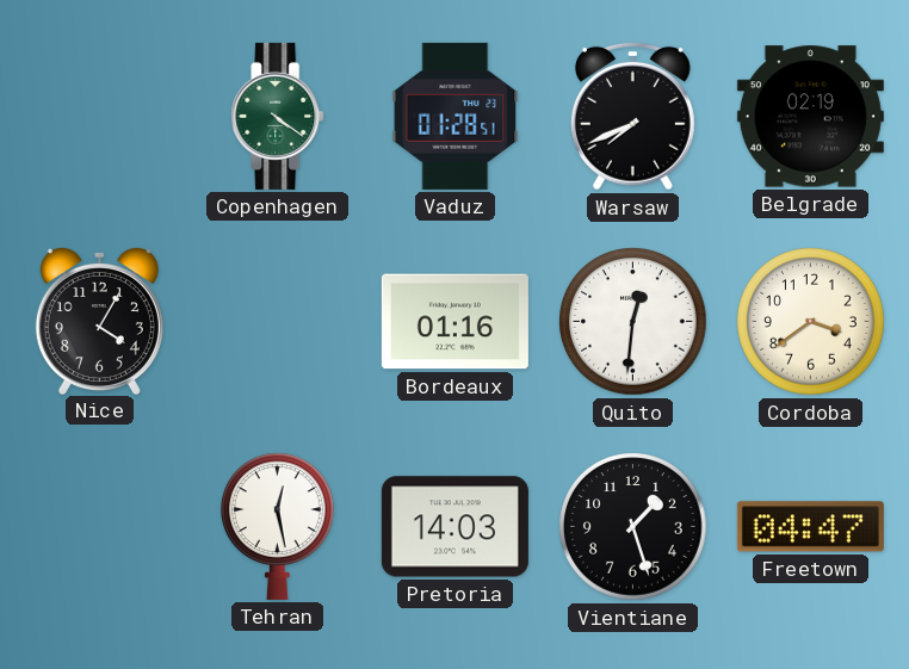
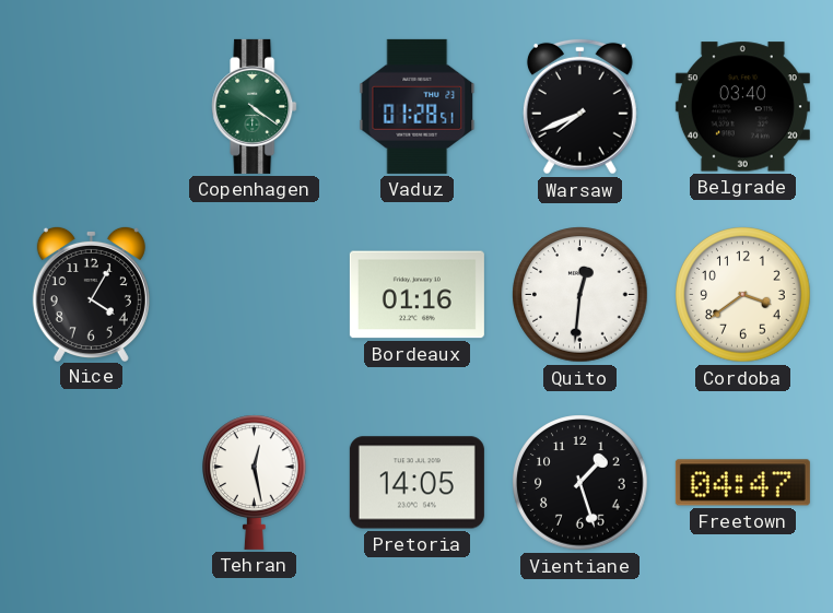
Belgrade: 02:19 -> 03:40
Pretoria: 14:03 -> 14:05
